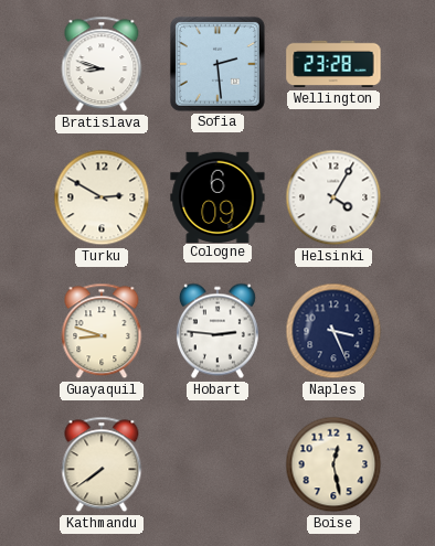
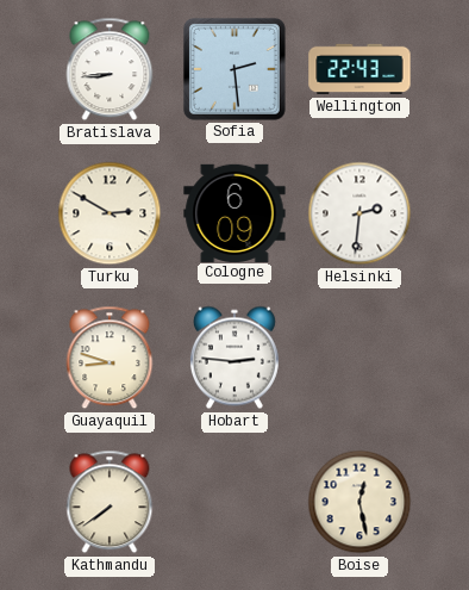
Bratislava: 8:48 -> 8:44
Wellington: 23:28 -> 22:43
Helsinki: 4:05 -> 2:31
Naples: 3:26 -> none
